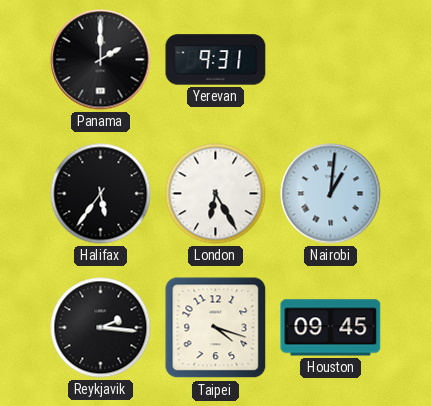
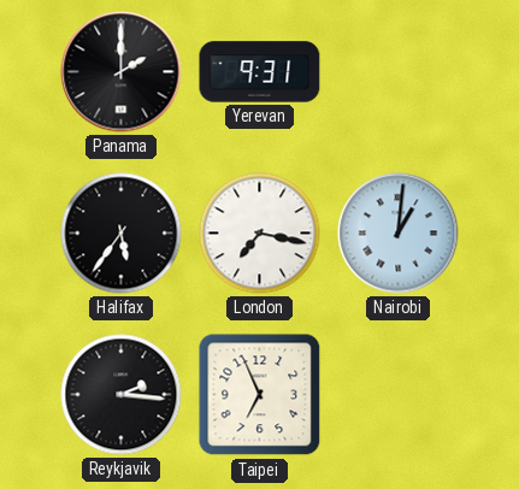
London: 6:25 -> 7:17
Taipei: 4:18 -> 6:56
Houston: 09:45 -> none
